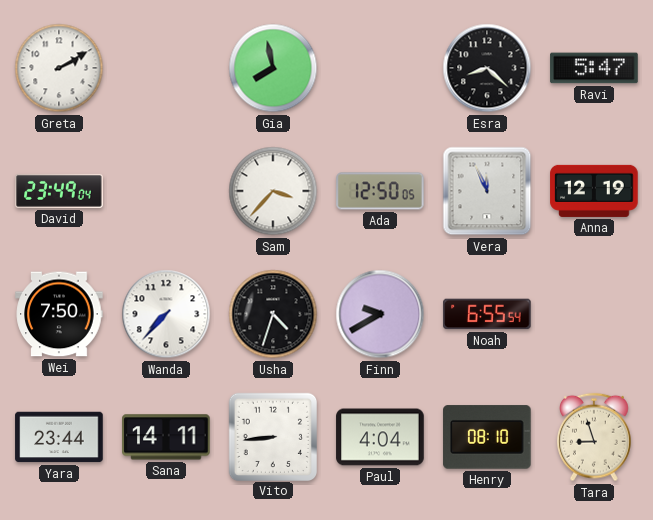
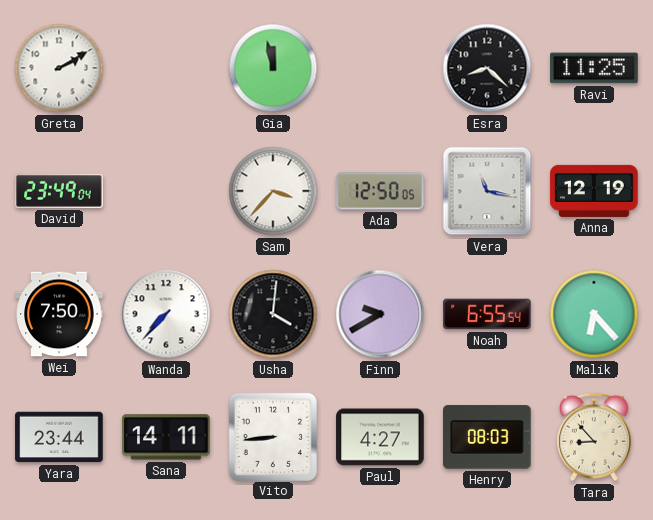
Gia: 7:58 -> 11:58
Ravi: 5:47 -> 11:25
Vera: 11:56 -> 11:17
Usha: 4:33 -> 4:01
Malik: none -> 6:23
Paul: 4:04 -> 4:27
Henry: 08:10 -> 08:03
Tara: 8:57 -> 8:53
